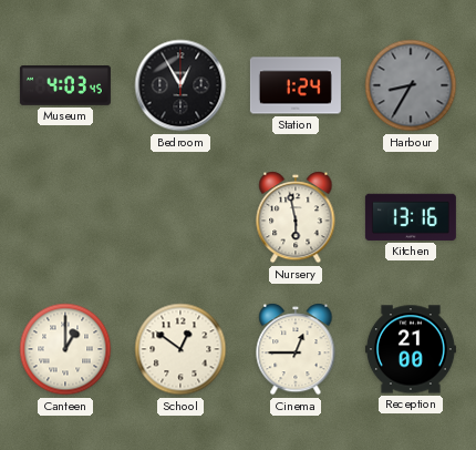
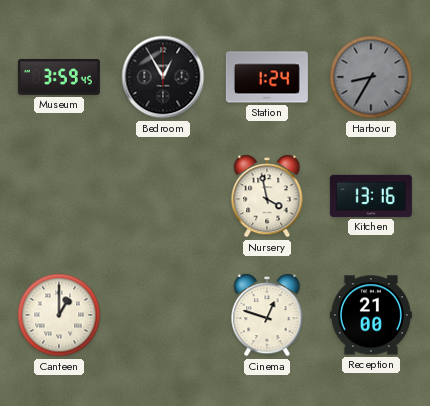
Museum: 4:03 -> 3:59
Nursery: 5:58 -> 3:58
School: 12:51 -> none
Cinema: 12:45 -> 12:48
